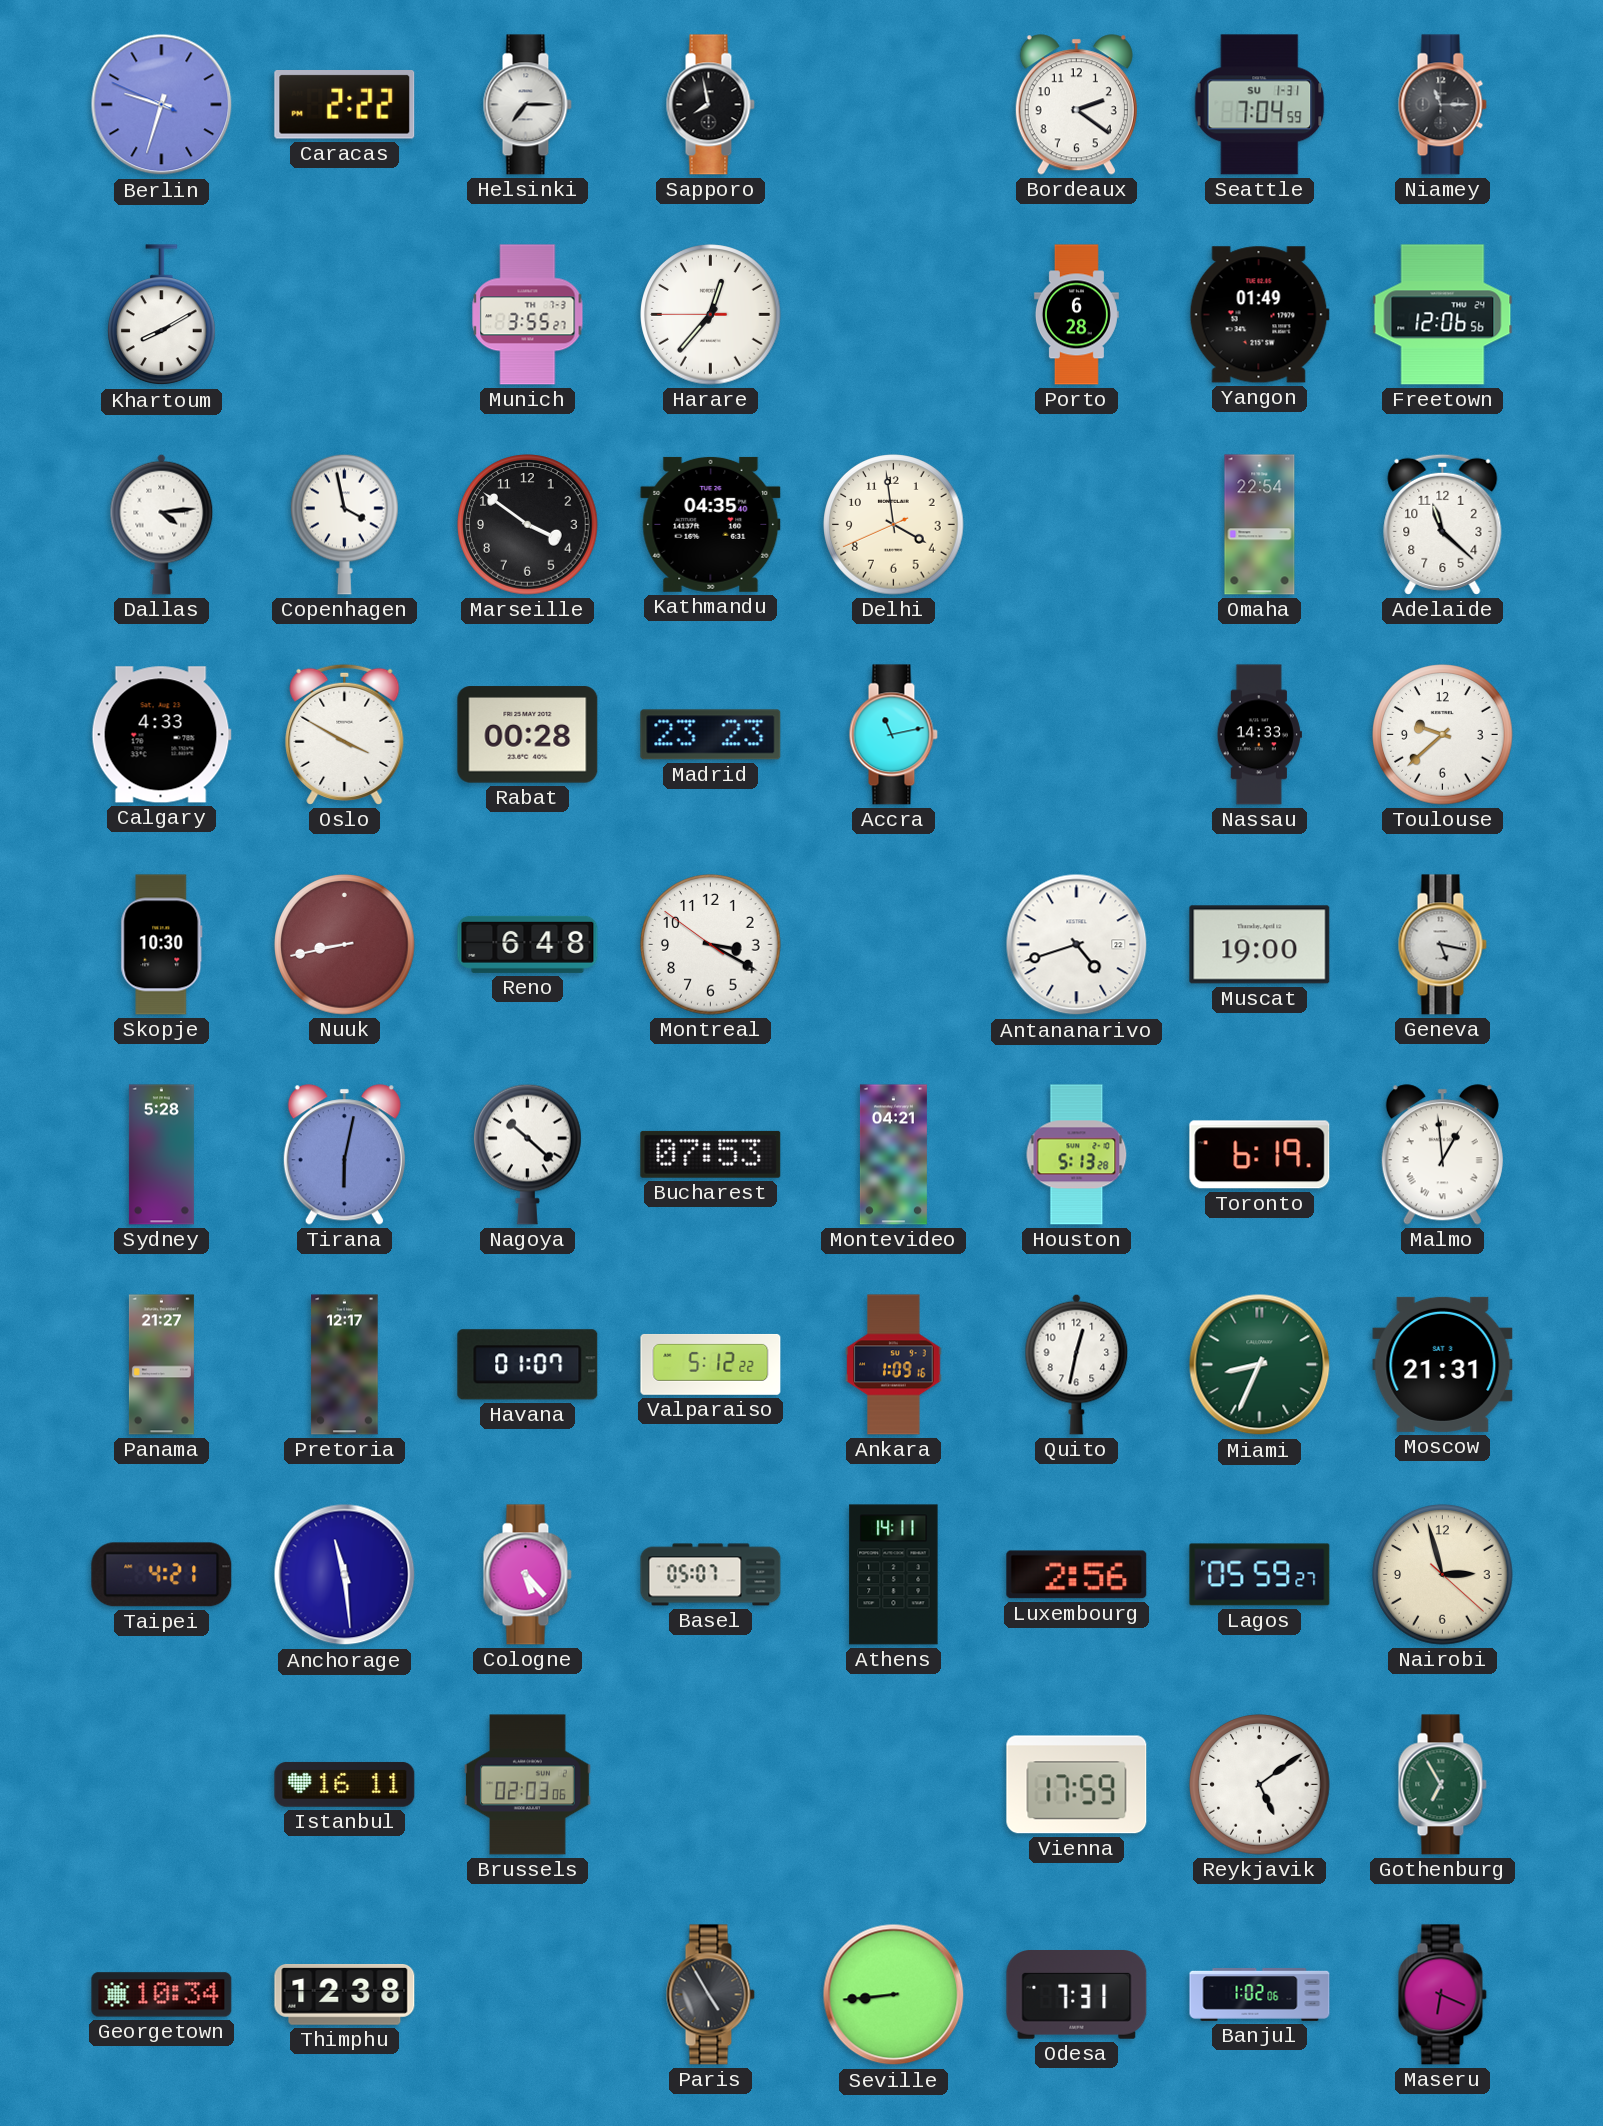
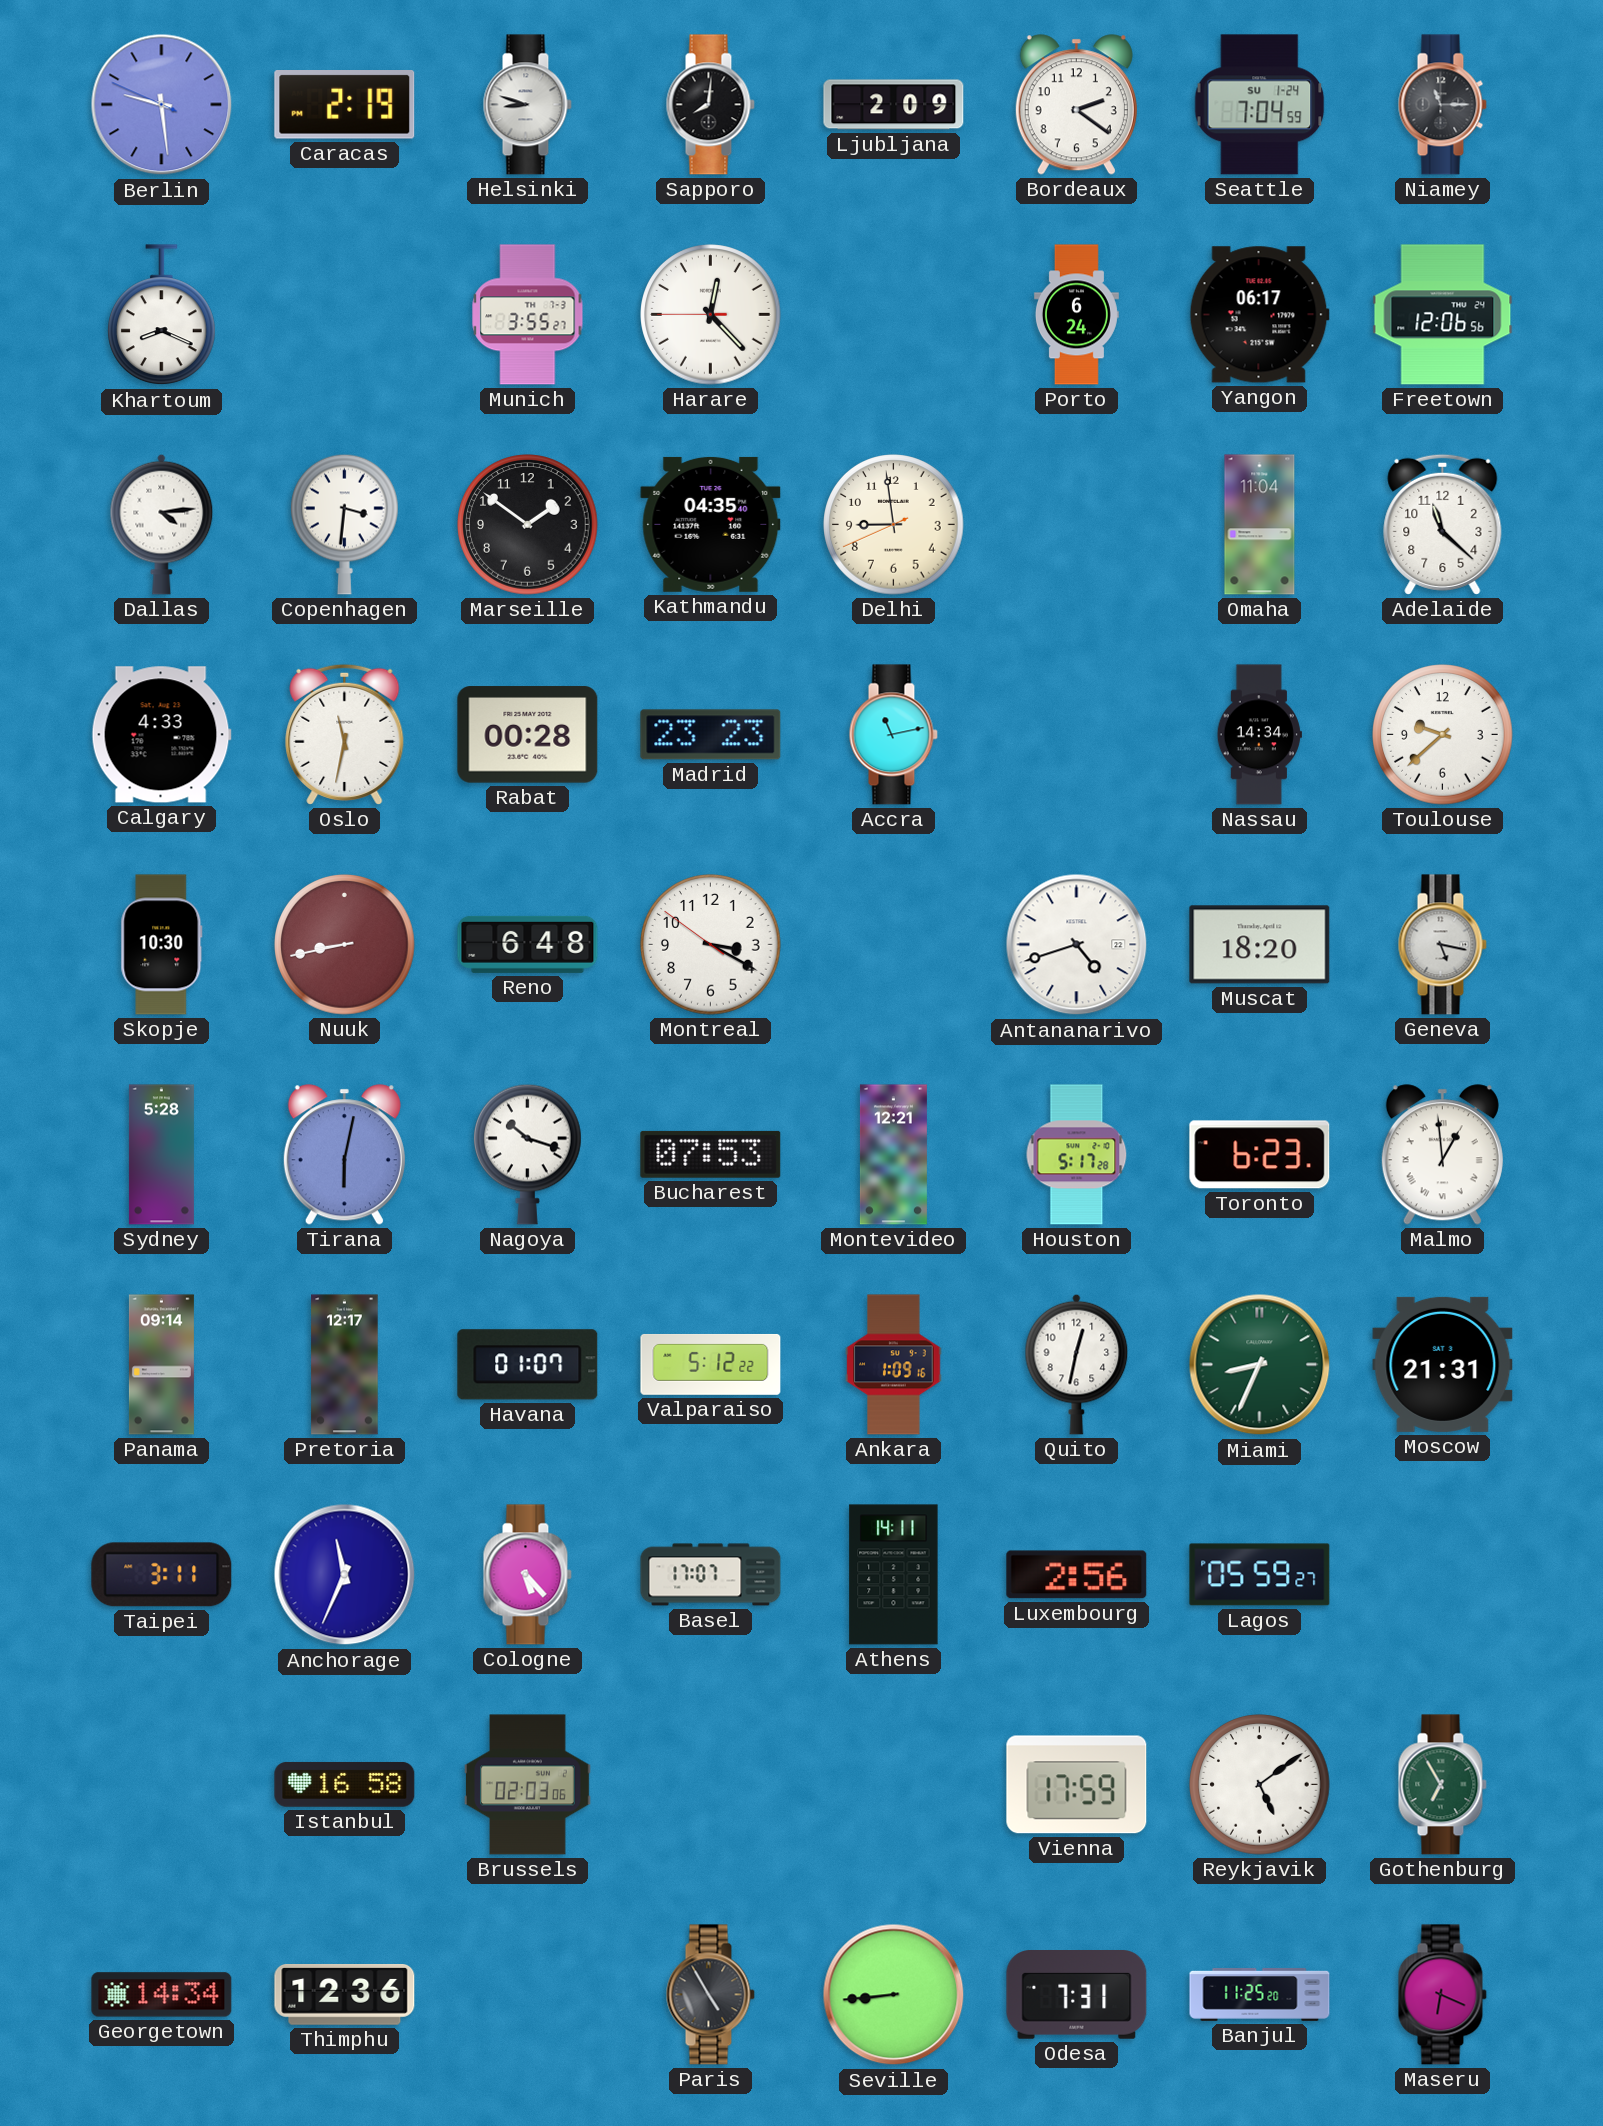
Berlin: 9:32 -> 9:28
Caracas: 2:22 -> 2:19
Helsinki: 7:15 -> 8:48
Sapporo: 7:58 -> 8:01
Ljubljana: none -> 2:09
Seattle date: SU 1-31 -> SU 1-24
Khartoum: 8:10 -> 8:19
Harare: 12:36 -> 12:22
Porto: 6:28 -> 6:24
Yangon: 01:49 -> 06:17
Copenhagen: 3:58 -> 3:31
Marseille: 3:51 -> 1:51
Delhi: 3:58 -> 8:58
Omaha: 22:54 -> 11:04
Oslo: 3:50 -> 11:32
Nassau: 14:33 -> 14:34
Muscat: 19:00 -> 18:20
Nagoya: 10:22 -> 10:18
Montevideo: 04:21 -> 12:21
Houston: 5:13 -> 5:17
Toronto: 6:19 -> 6:23
Panama: 21:27 -> 09:14
Taipei: 4:21 -> 3:11
Anchorage: 11:29 -> 11:34
Basel: 05:07 -> 17:07
Nairobi: 2:57 -> none
Istanbul: 16:11 -> 16:58
Georgetown: 10:34 -> 14:34
Thimphu: 12:38 -> 12:36
Banjul: 1:02 -> 11:25
